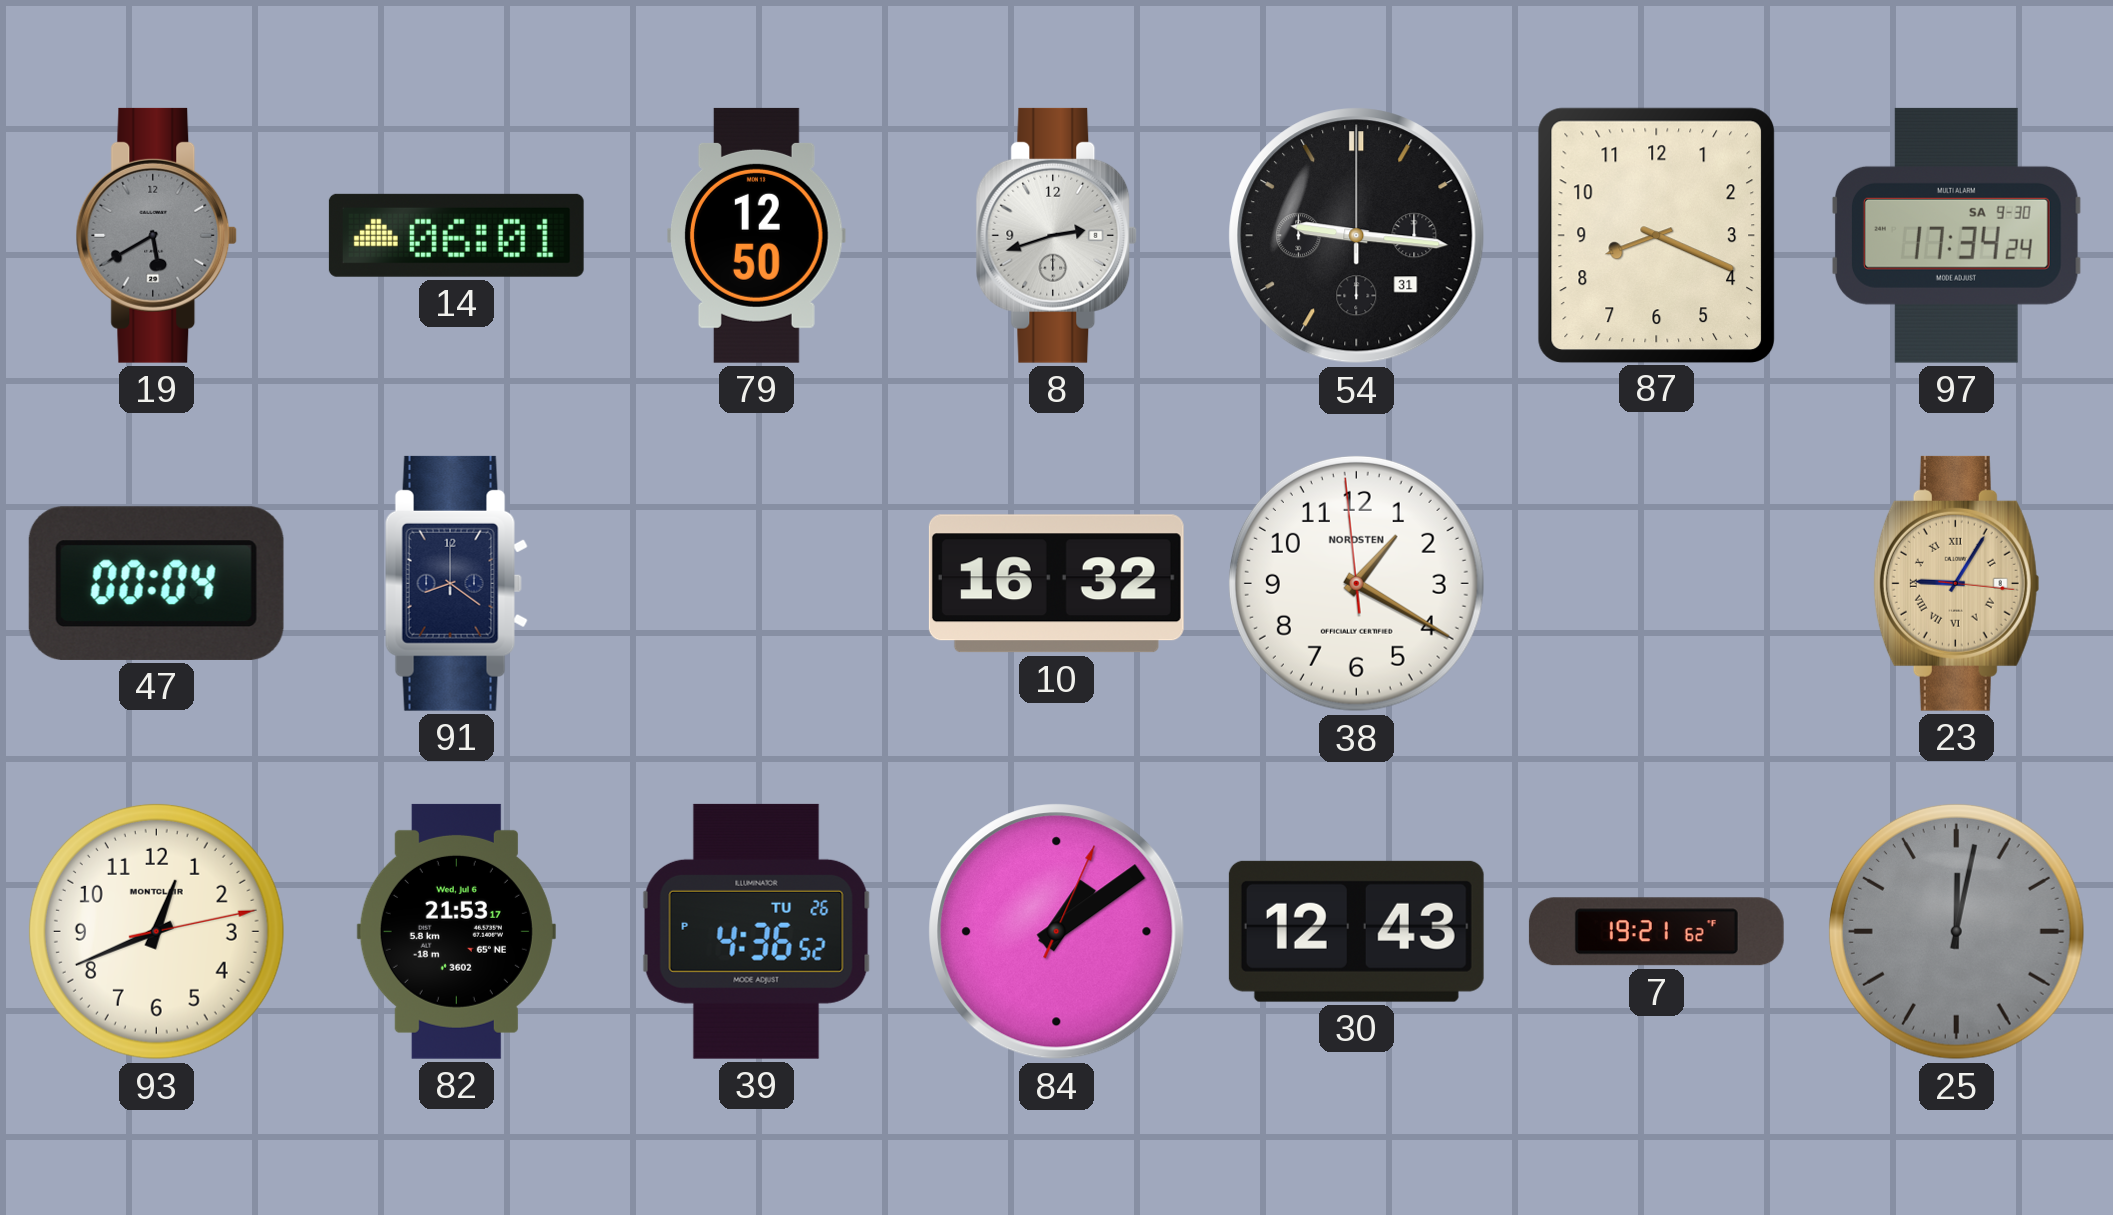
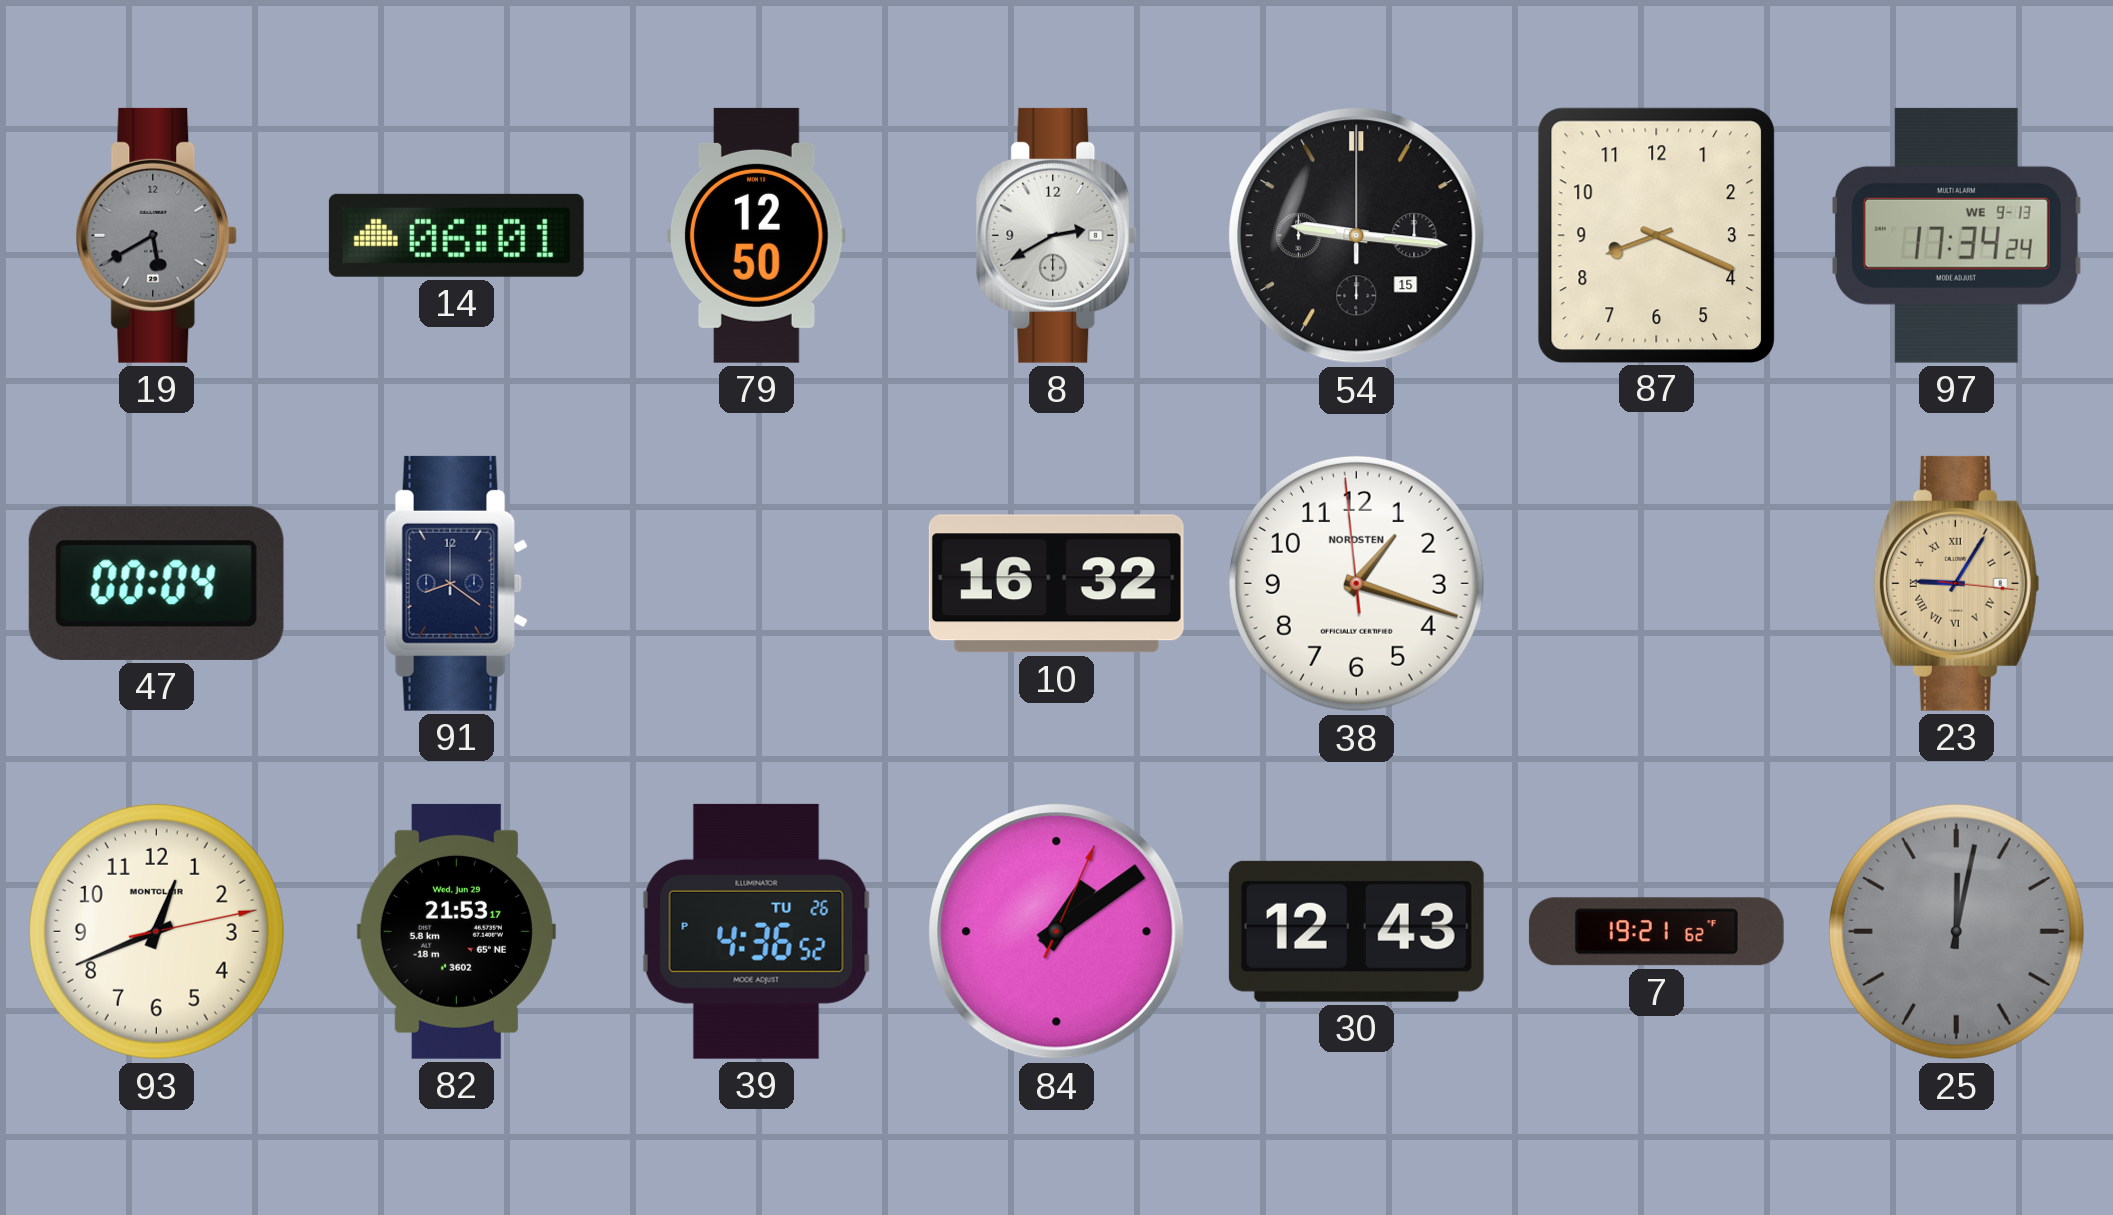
8: 2:42 -> 2:40
54 date: 31 -> 15
97 date: SA 9-30 -> WE 9-13
38: 1:19 -> 1:17
82 date: Wed, Jul 6 -> Wed, Jun 29
